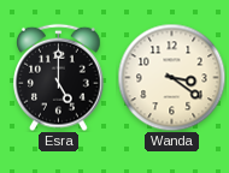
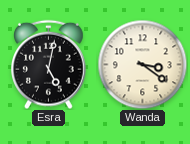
Esra: 5:00 -> 5:02
